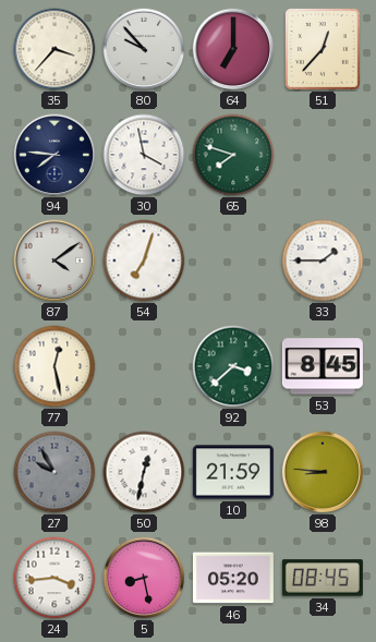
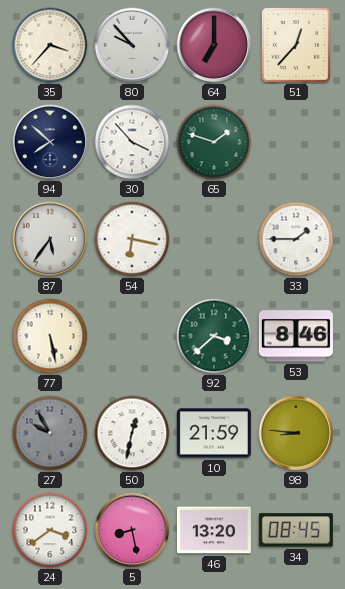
94: 7:46 -> 7:52
30: 3:58 -> 3:53
65: 7:48 -> 1:48
87: 4:09 -> 5:36
54: 7:03 -> 6:17
77: 12:28 -> 5:28
53: 8:45 -> 8:46
24: 3:44 -> 3:39
46: 05:20 -> 13:20
